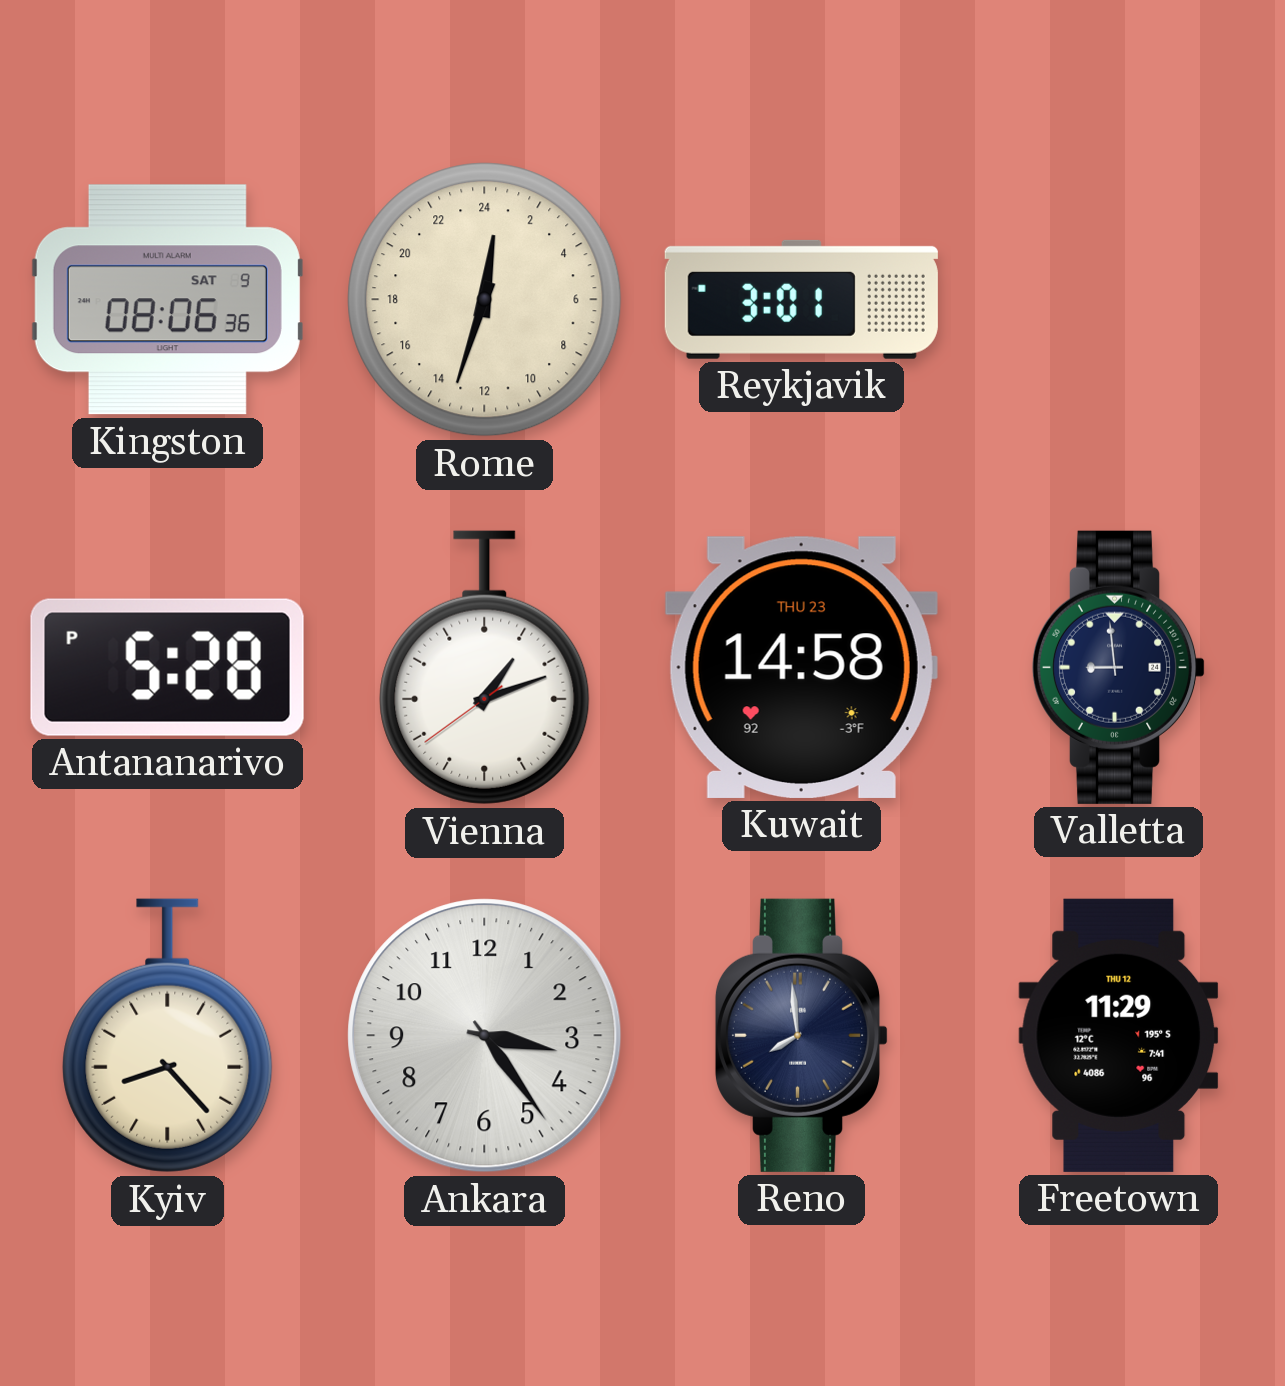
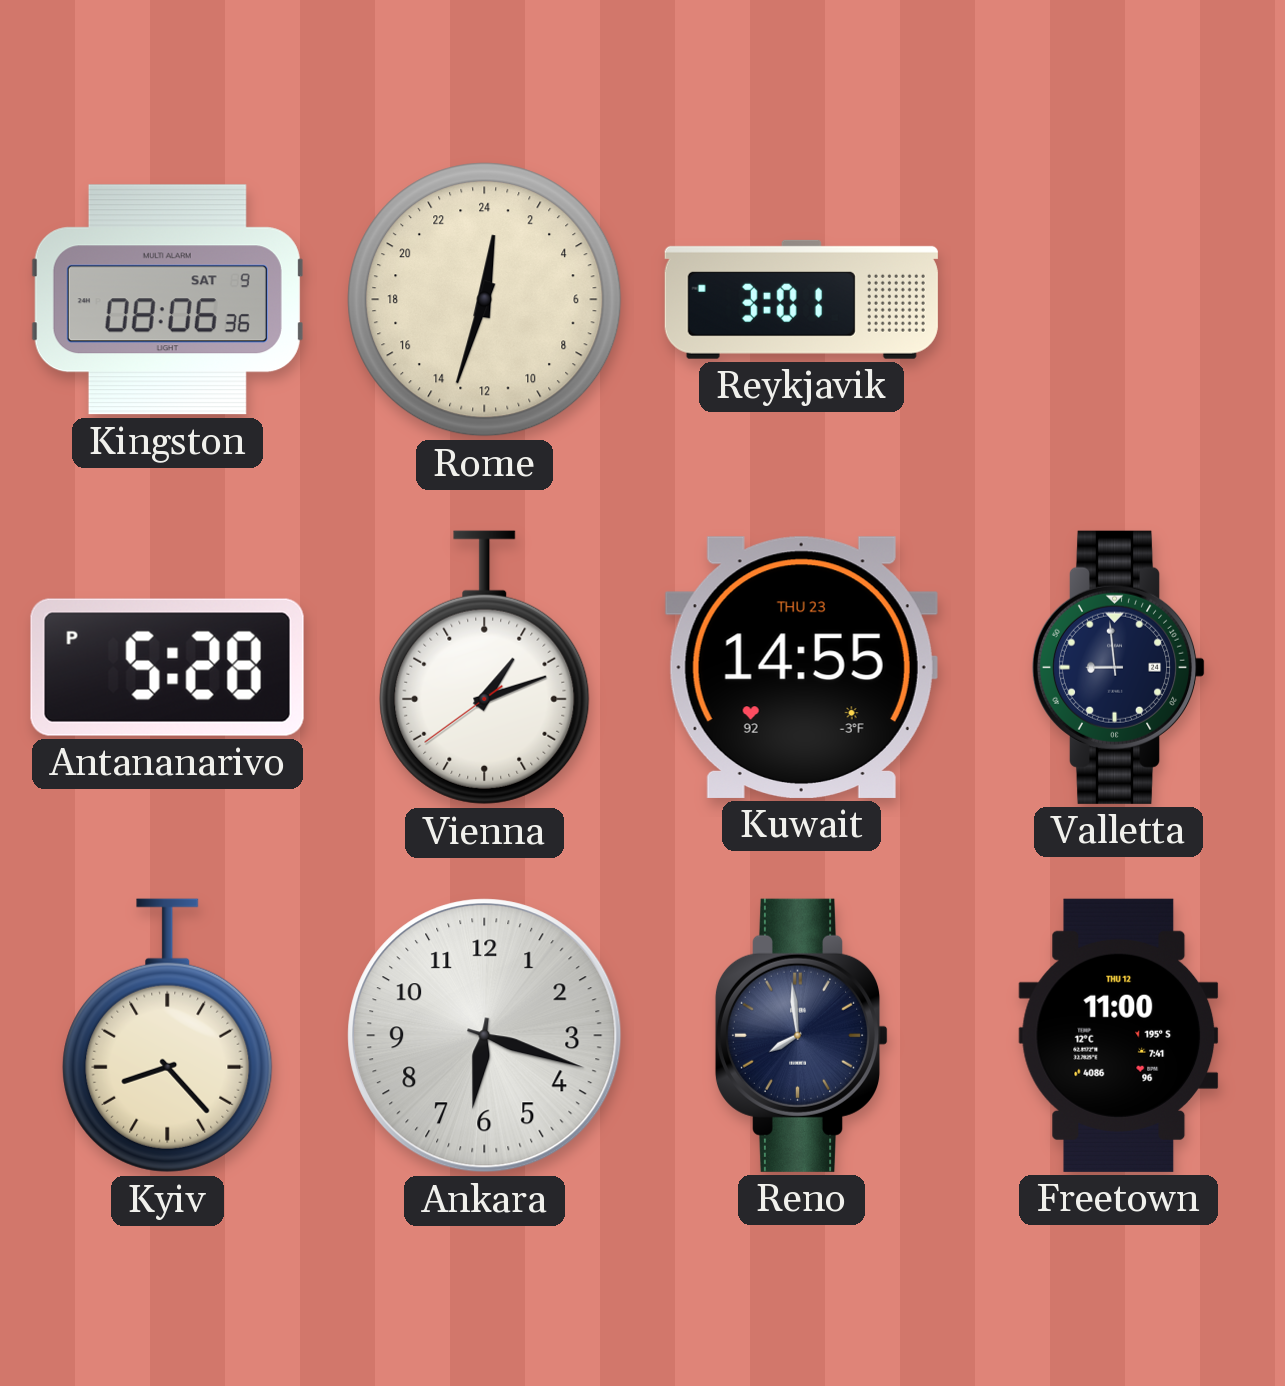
Kuwait: 14:58 -> 14:55
Ankara: 3:24 -> 6:18
Freetown: 11:29 -> 11:00
